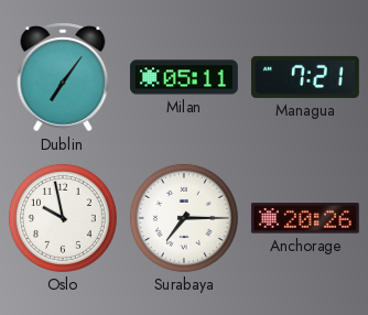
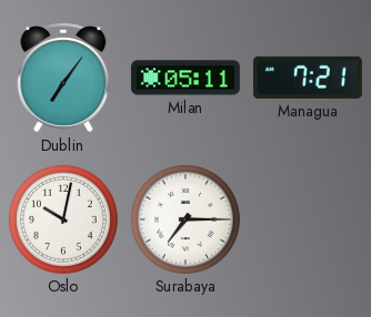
Oslo: 9:58 -> 10:02
Anchorage: 20:26 -> none
